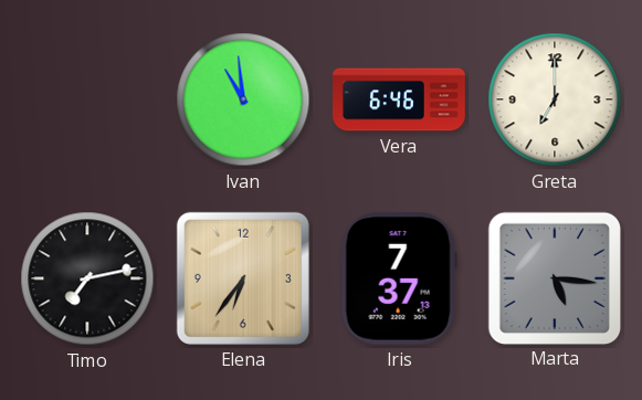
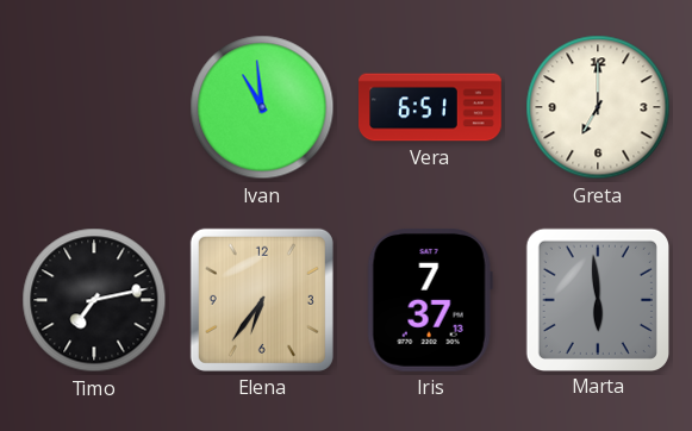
Vera: 6:46 -> 6:51
Marta: 5:16 -> 5:59
